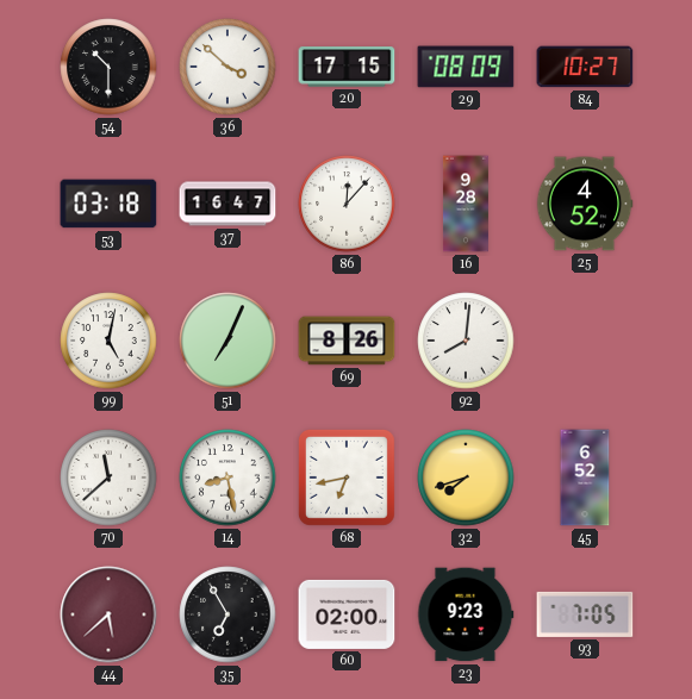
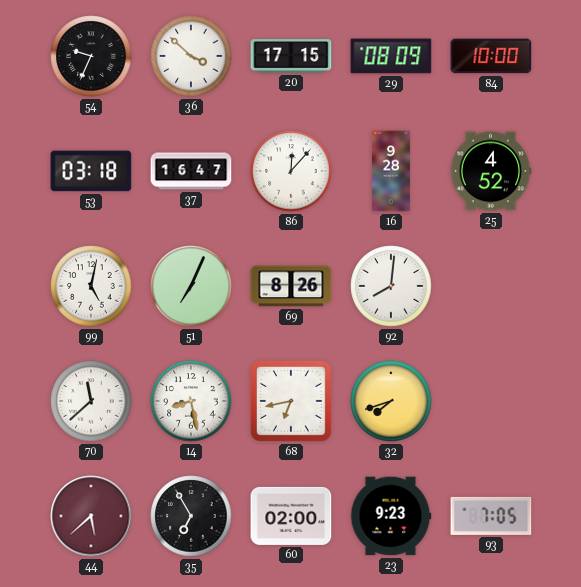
54: 10:30 -> 9:34
84: 10:27 -> 10:00
45: 6:52 -> none
